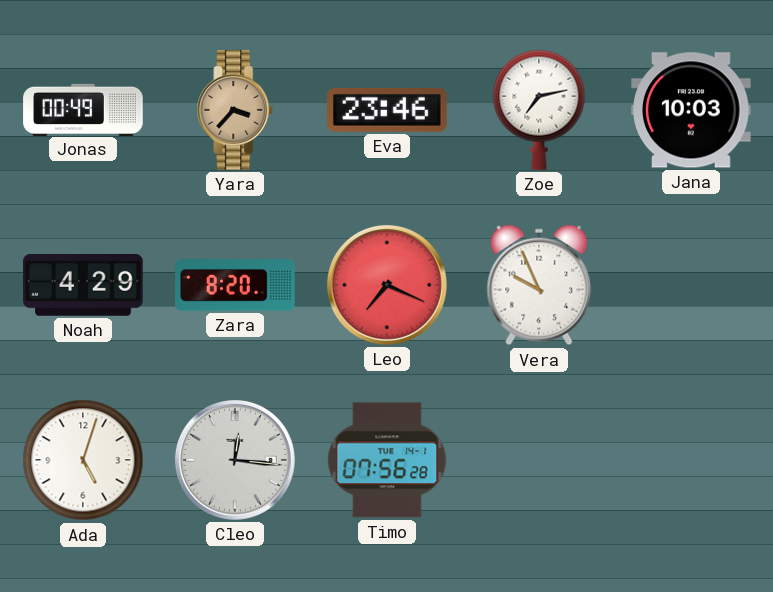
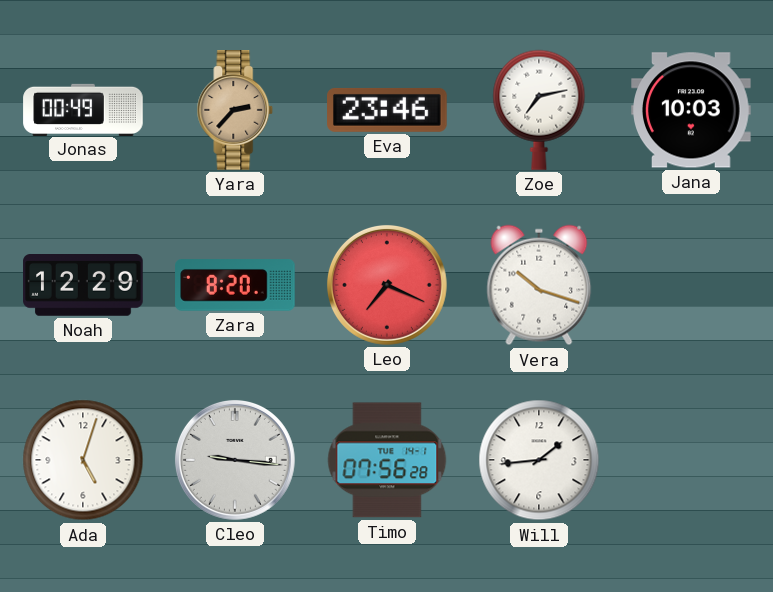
Yara: 3:37 -> 2:37
Noah: 4:29 -> 12:29
Vera: 9:56 -> 10:18
Cleo: 12:16 -> 9:16
Will: none -> 1:44
